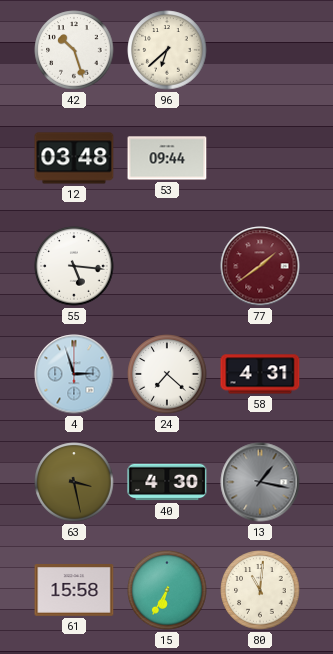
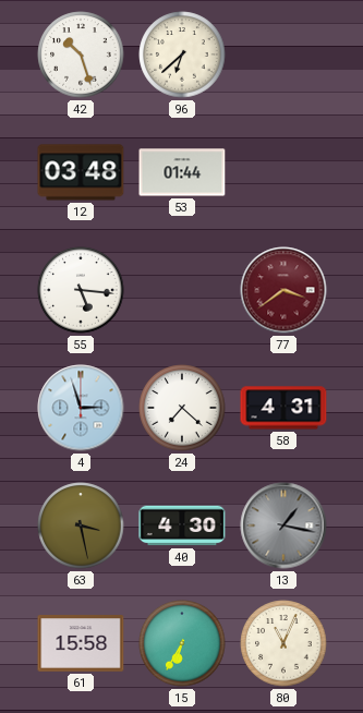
53: 09:44 -> 01:44
77: 1:39 -> 3:39
80: 11:01 -> 11:04
